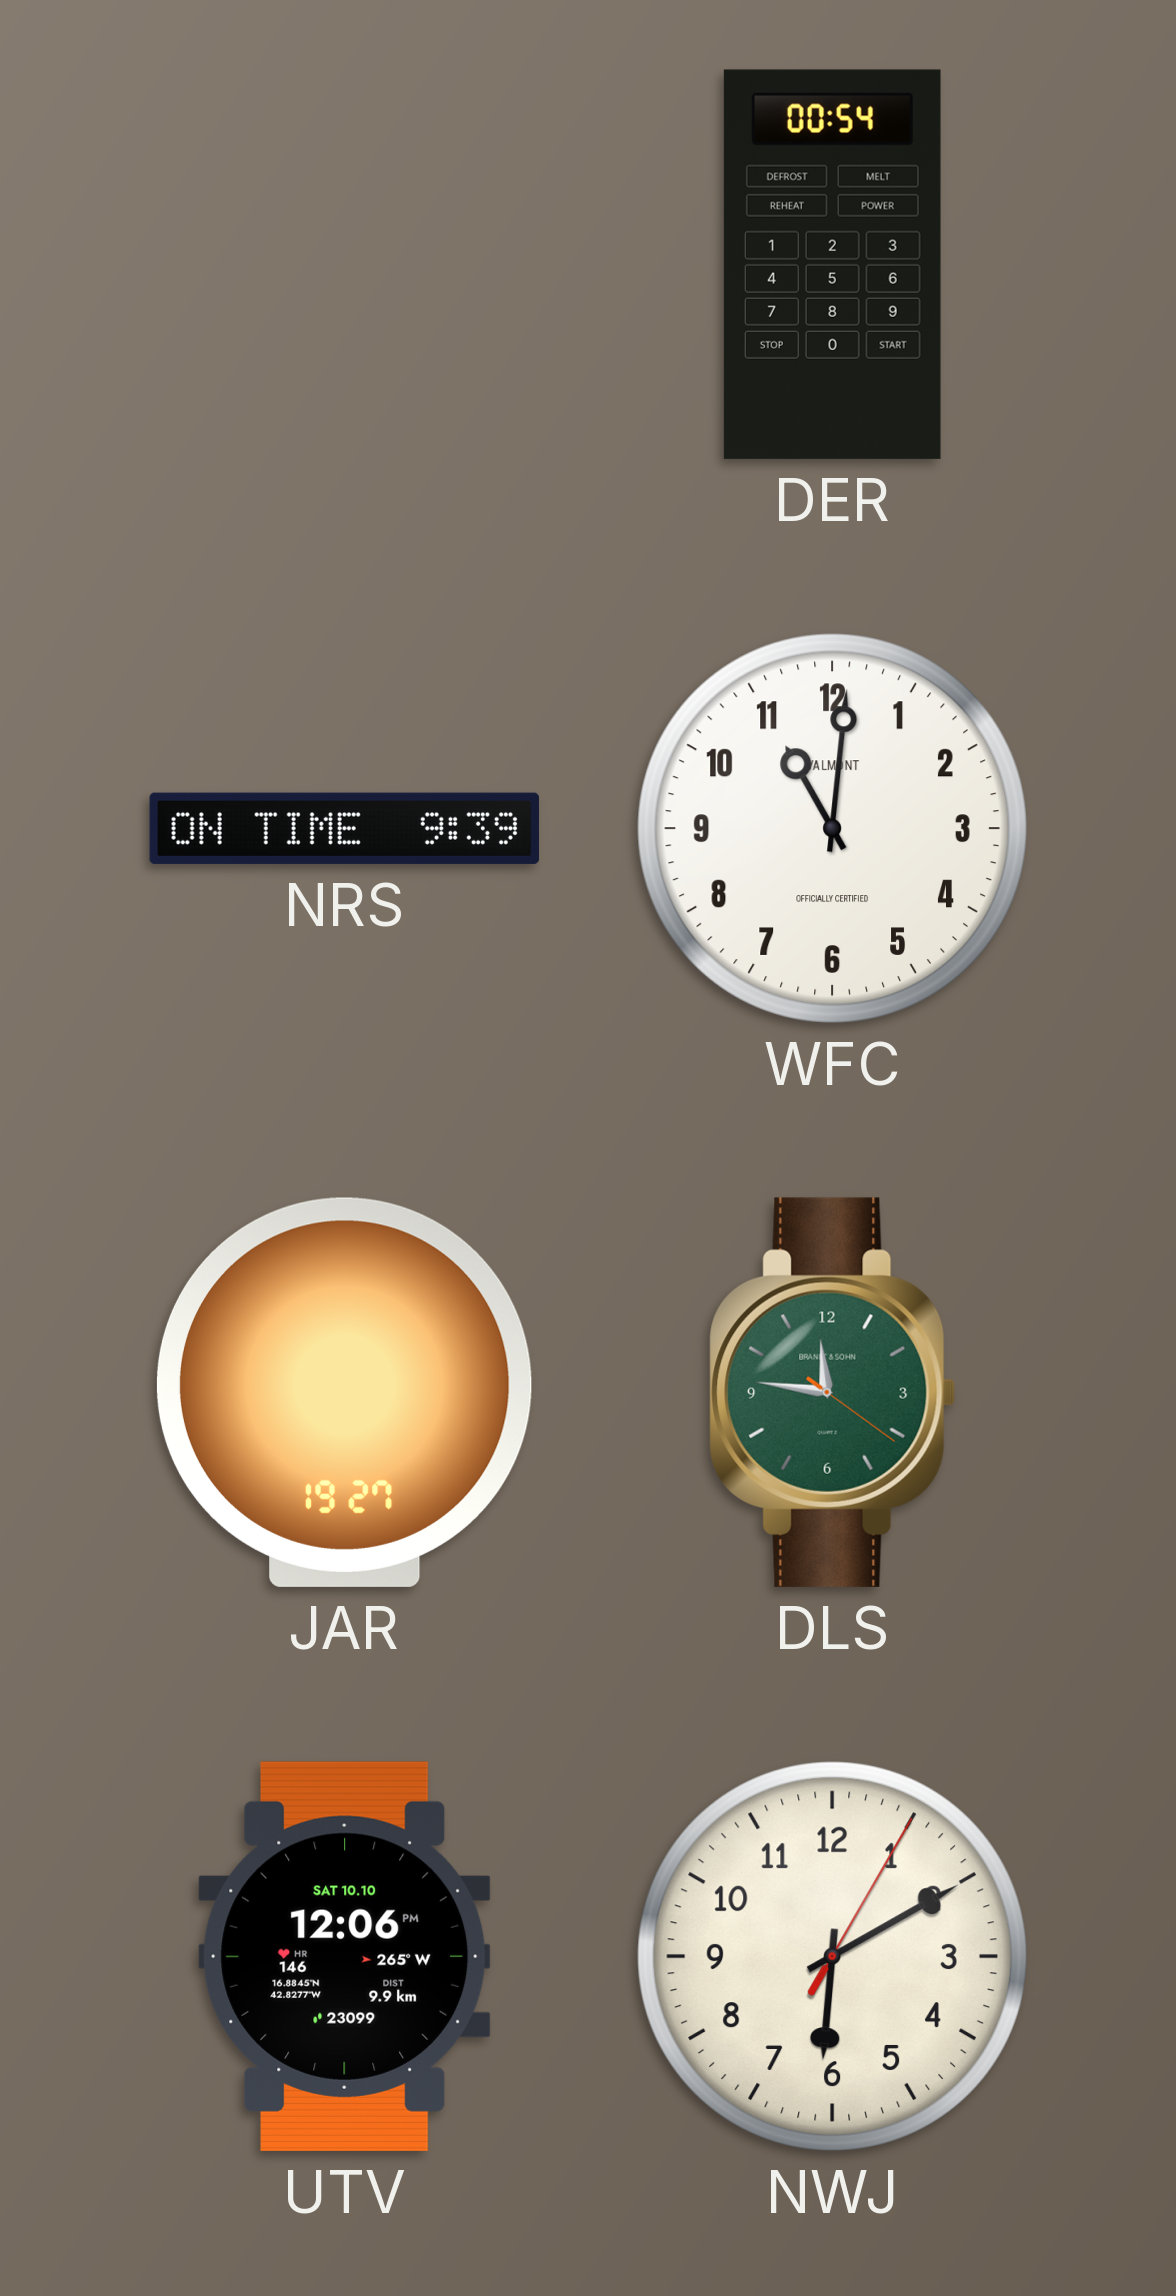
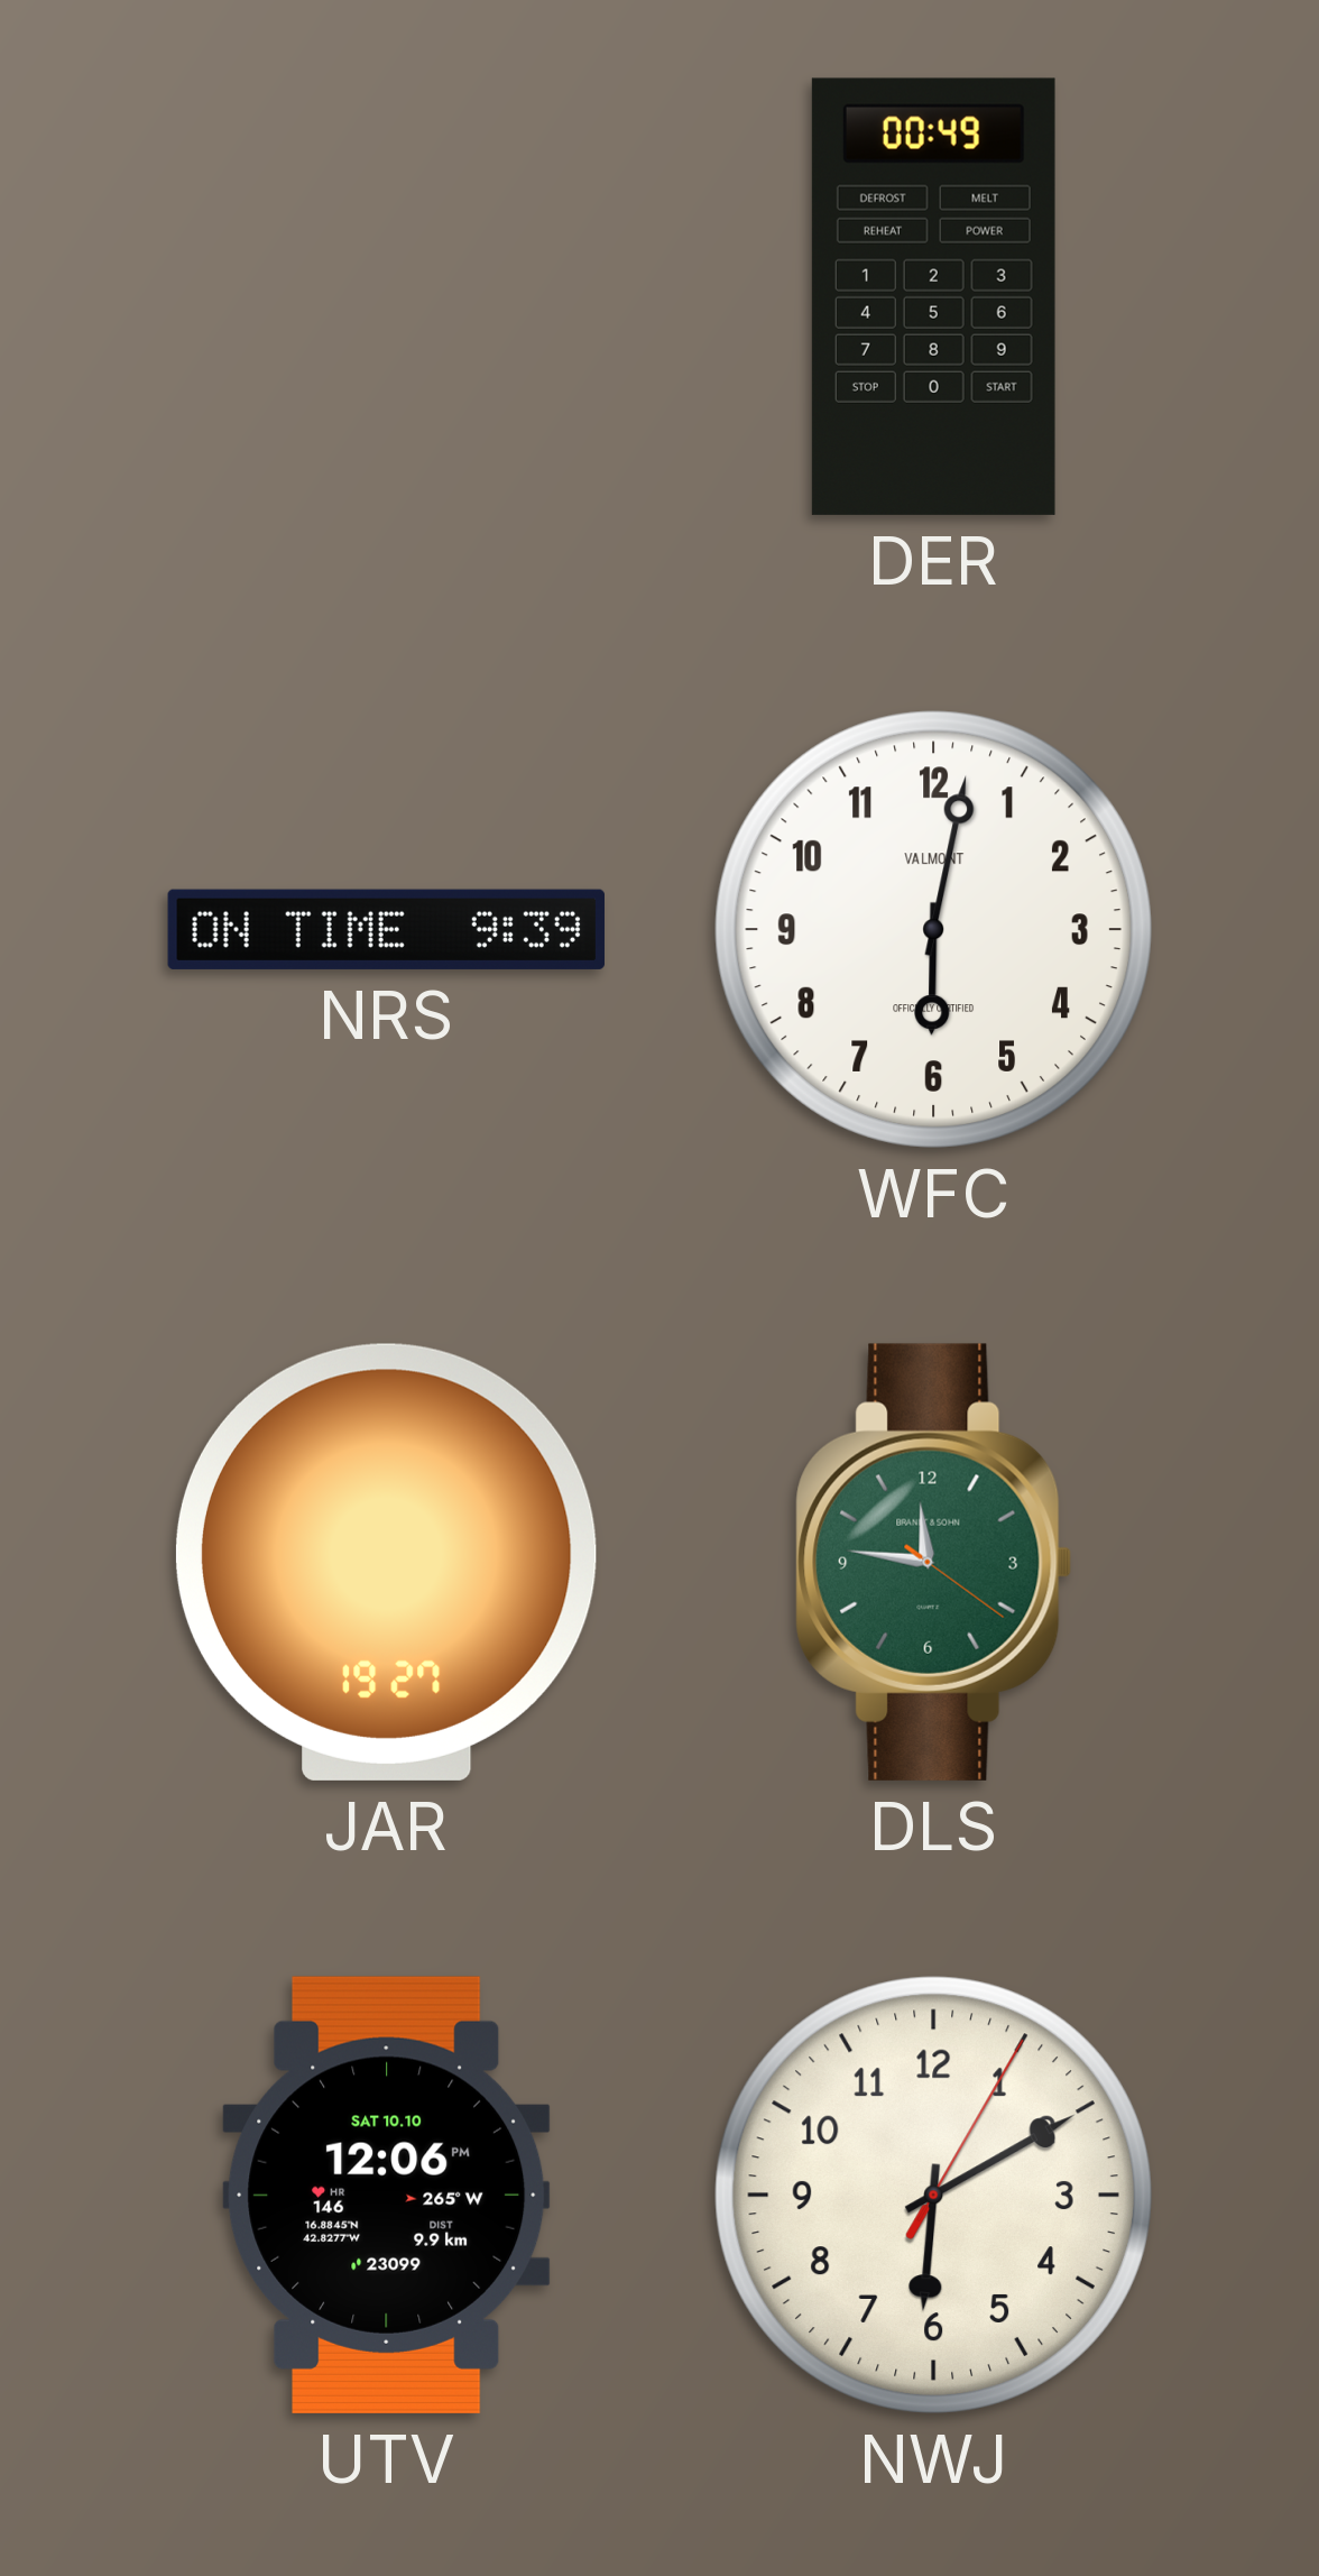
DER: 00:54 -> 00:49
WFC: 11:01 -> 6:02
